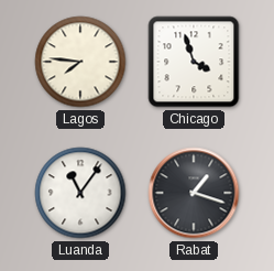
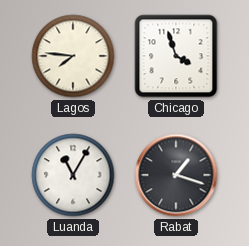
Luanda: 11:06 -> 11:05
